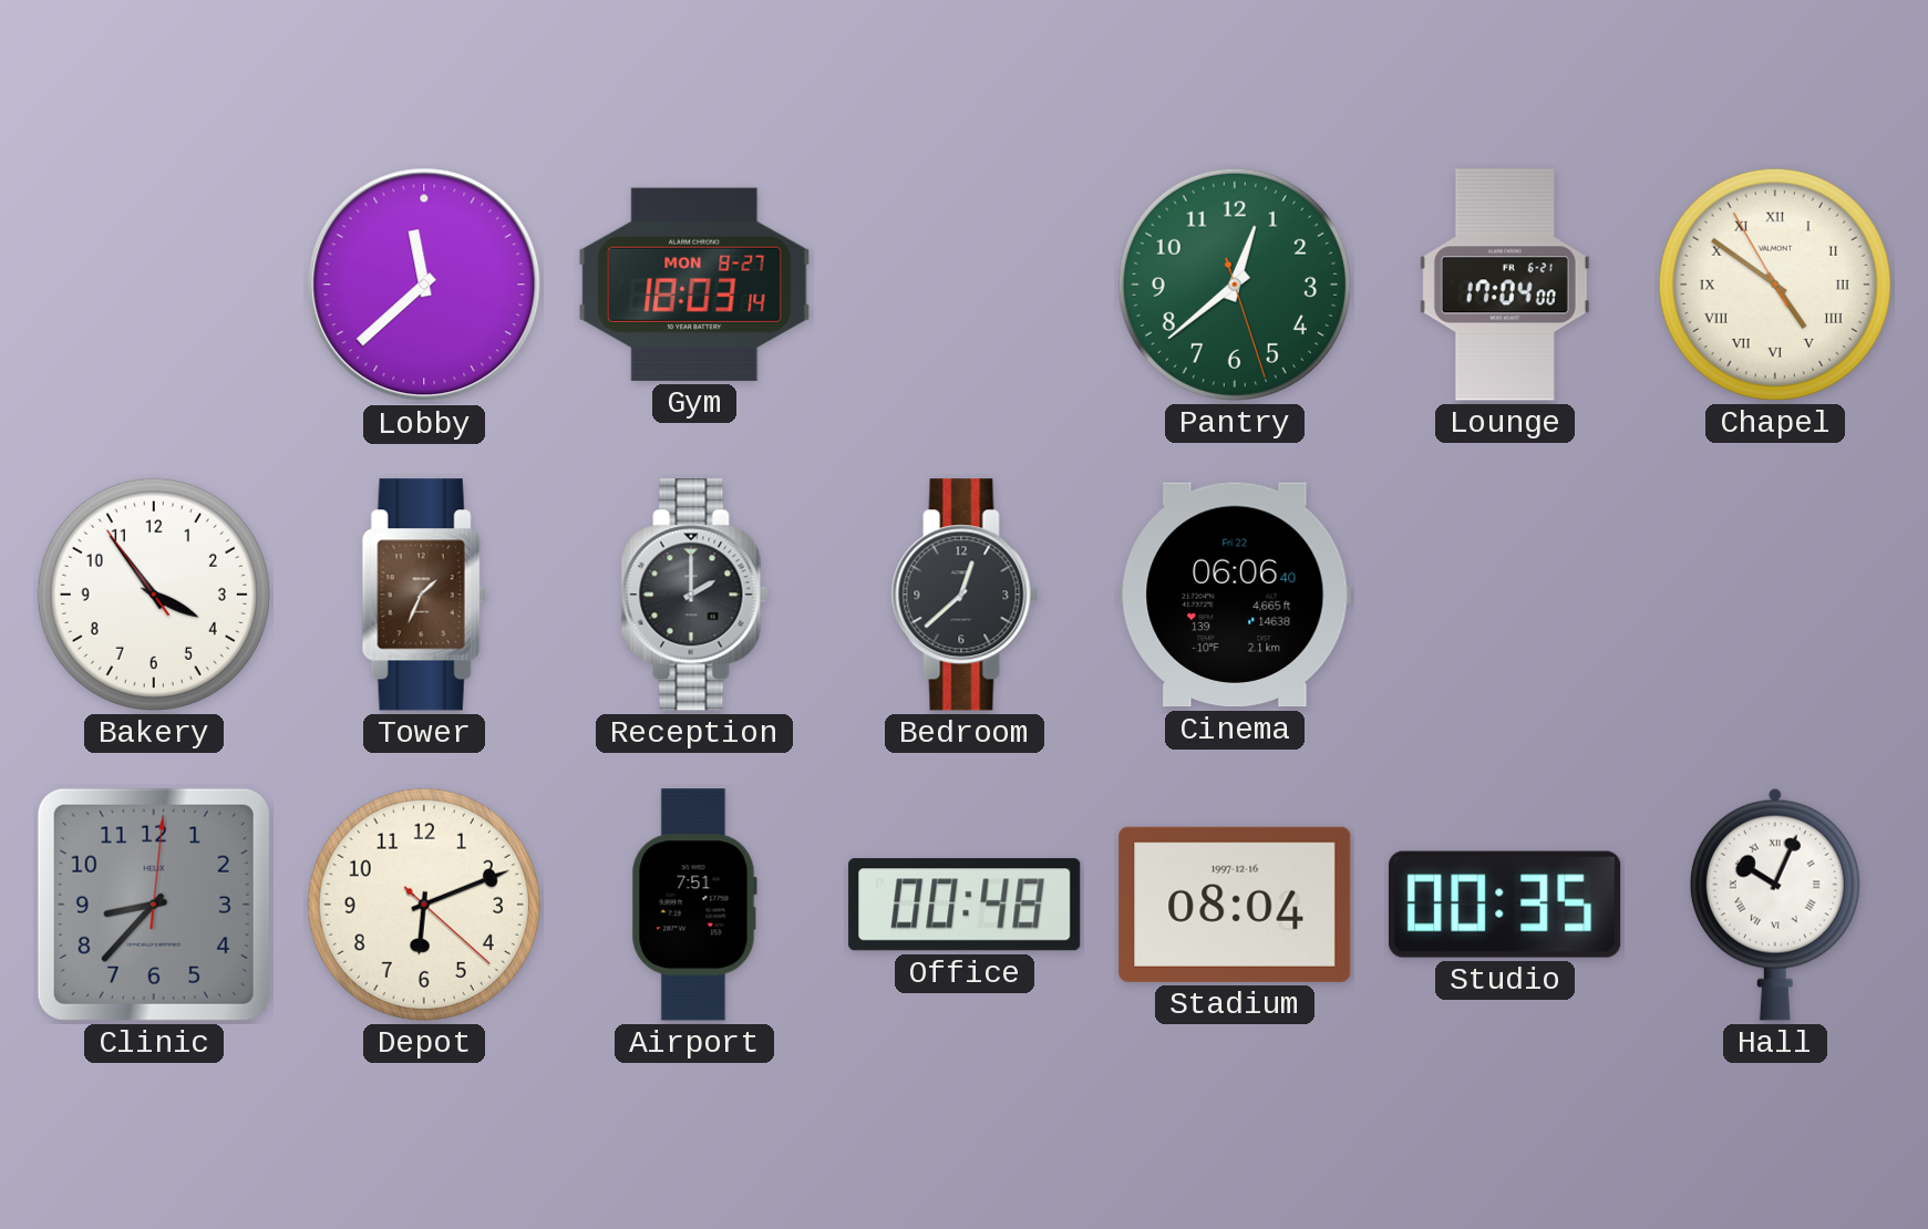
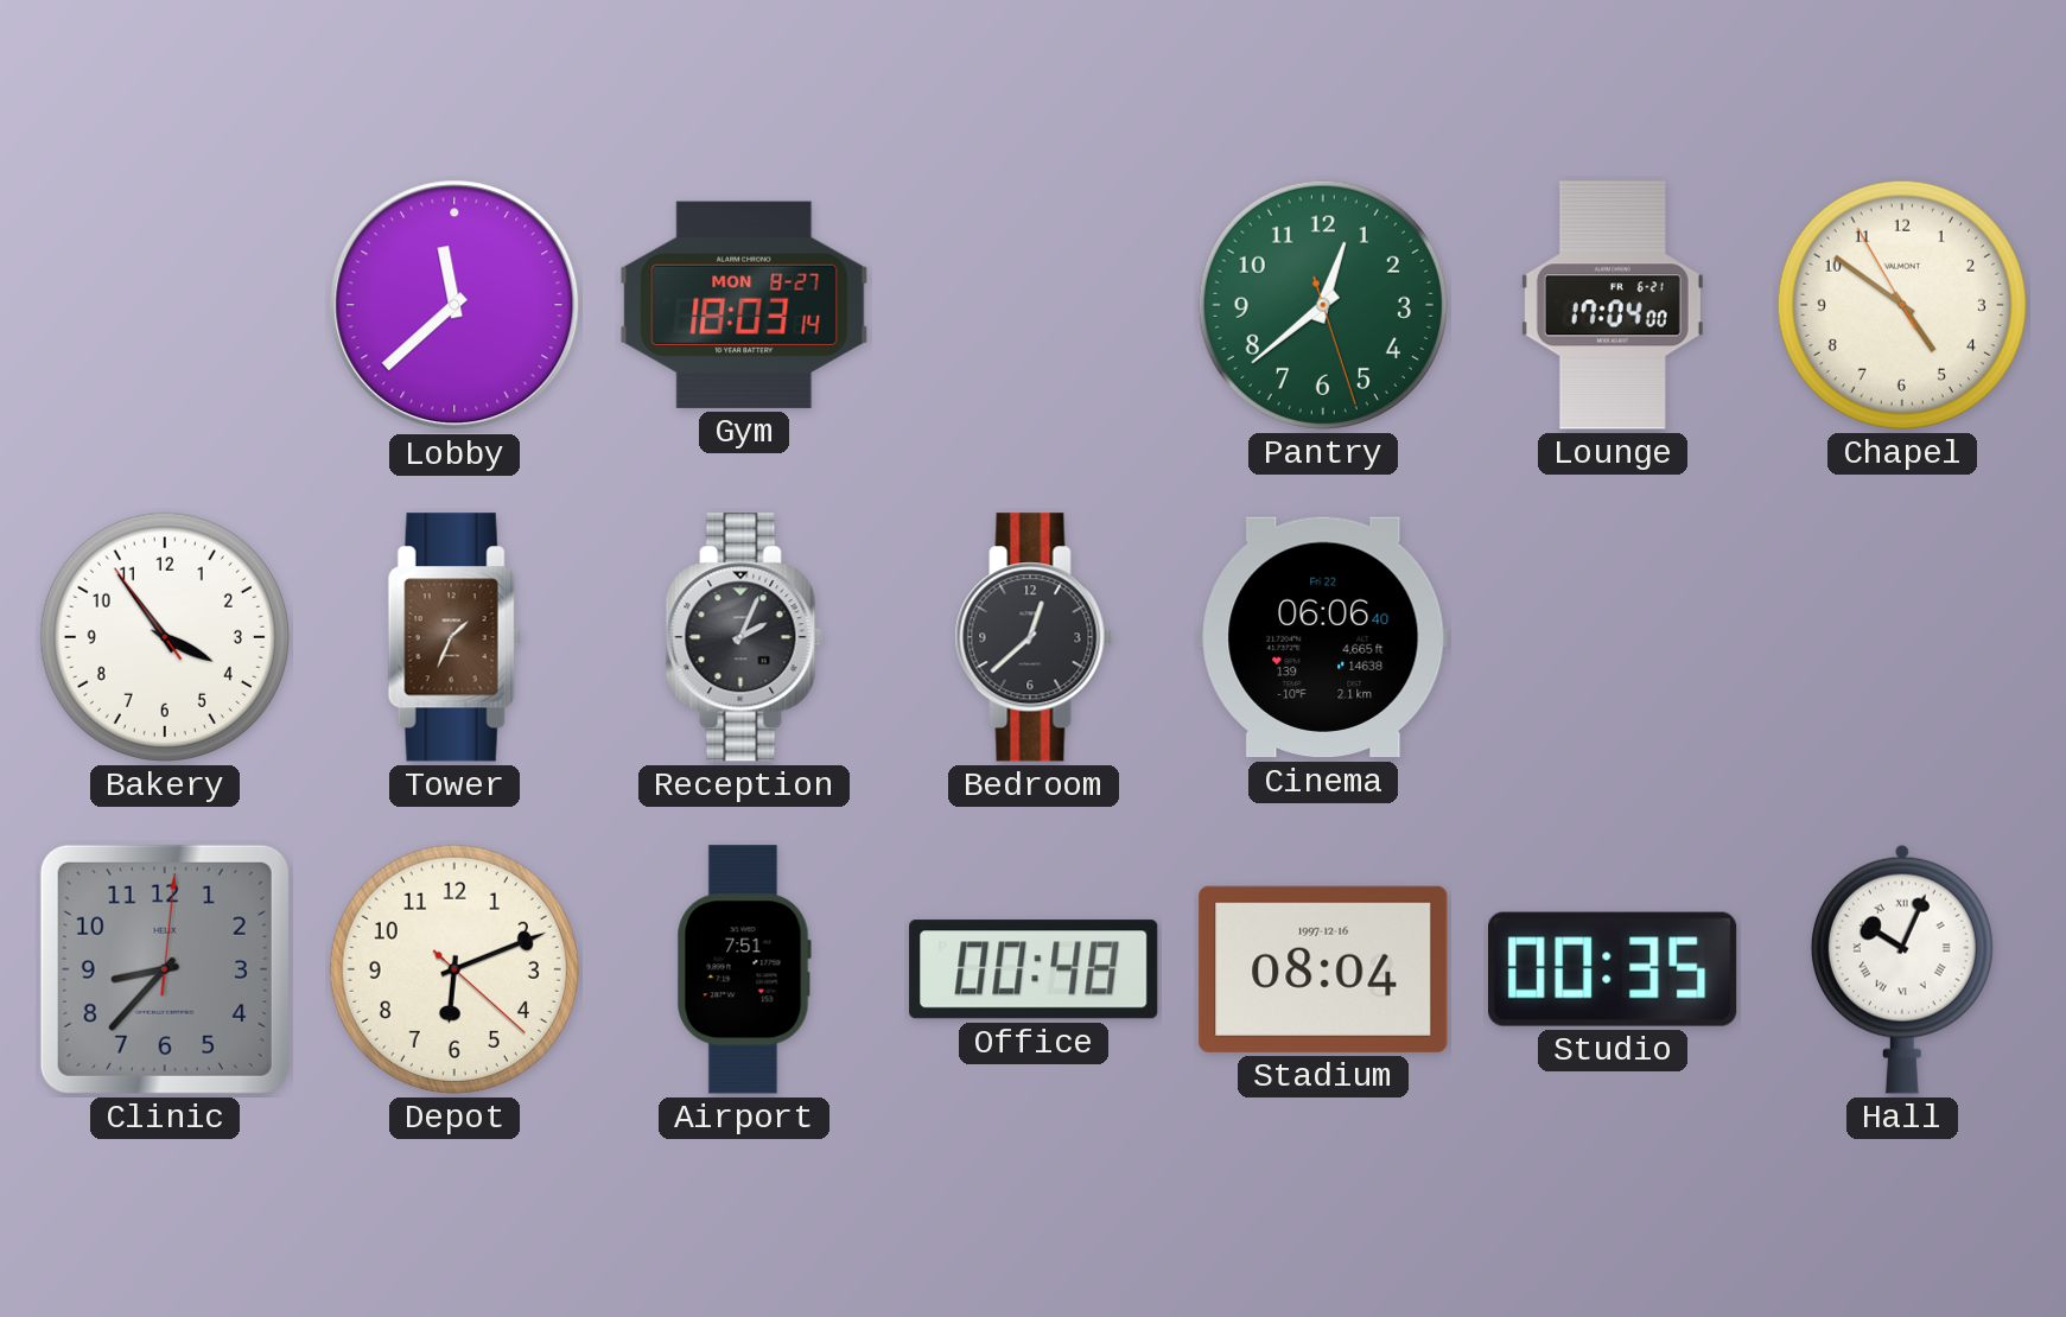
Chapel numerals: Roman -> Arabic
Reception: 2:00 -> 2:04
